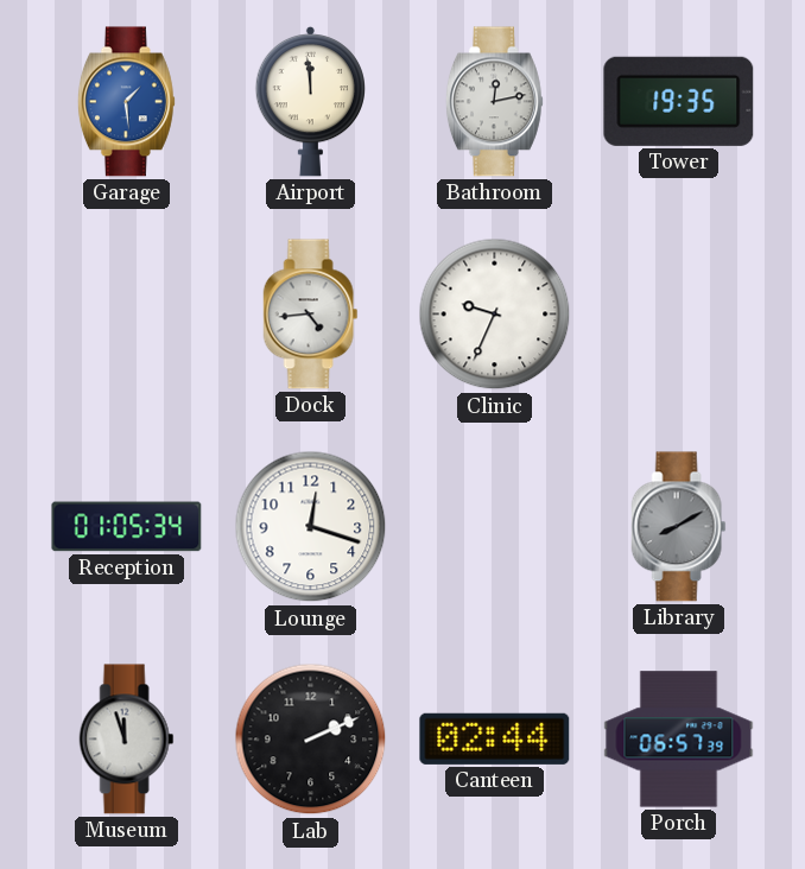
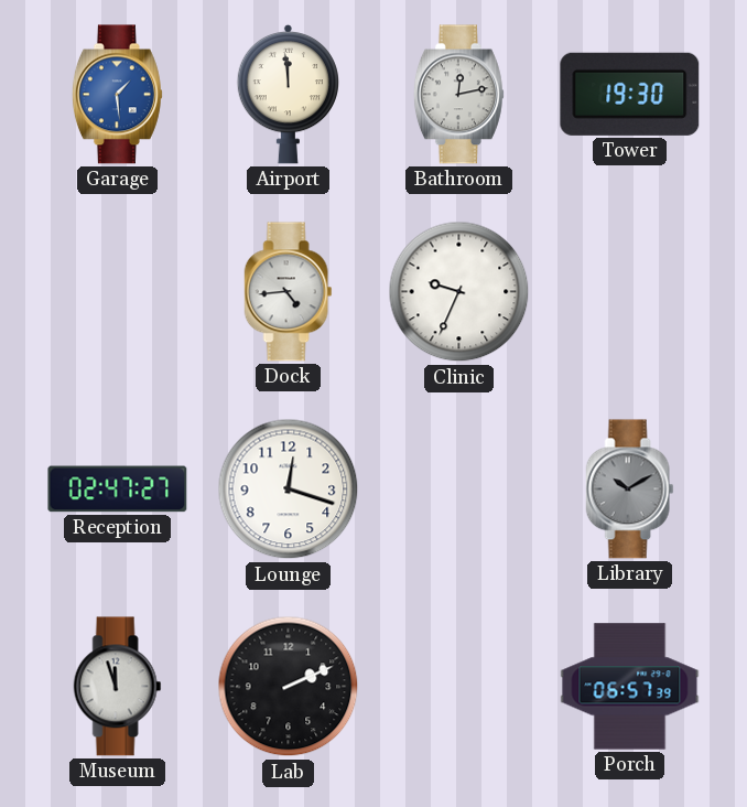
Tower: 19:35 -> 19:30
Reception: 01:05 -> 02:47
Library: 8:10 -> 10:10
Canteen: 02:44 -> none
